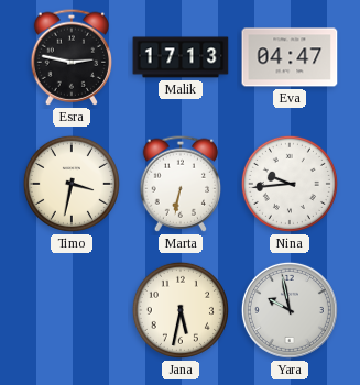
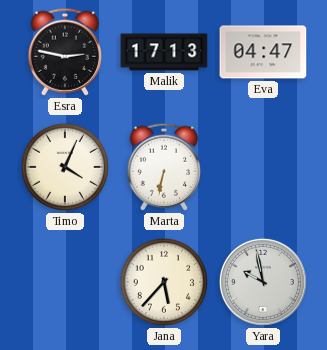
Timo: 3:32 -> 4:04
Nina: 9:44 -> none
Jana: 5:32 -> 5:37
